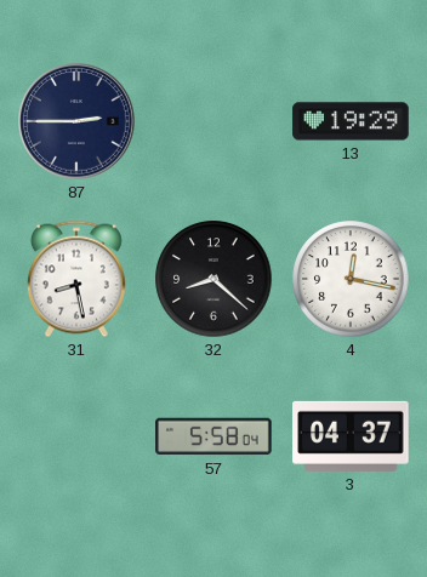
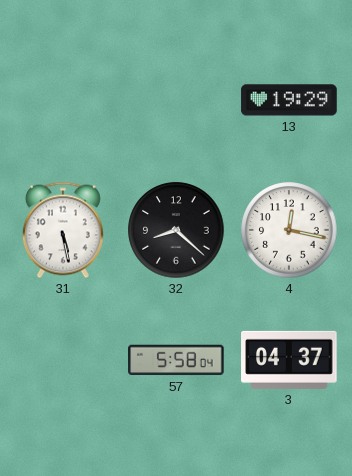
87: 2:45 -> none
31: 8:28 -> 5:28
